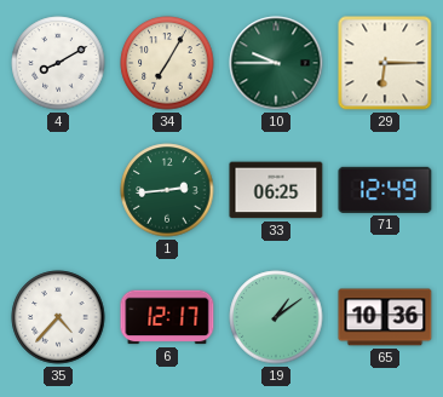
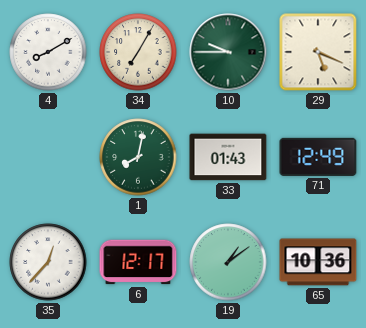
29: 6:15 -> 5:19
1: 2:44 -> 8:02
33: 06:25 -> 01:43
35: 4:37 -> 12:37
